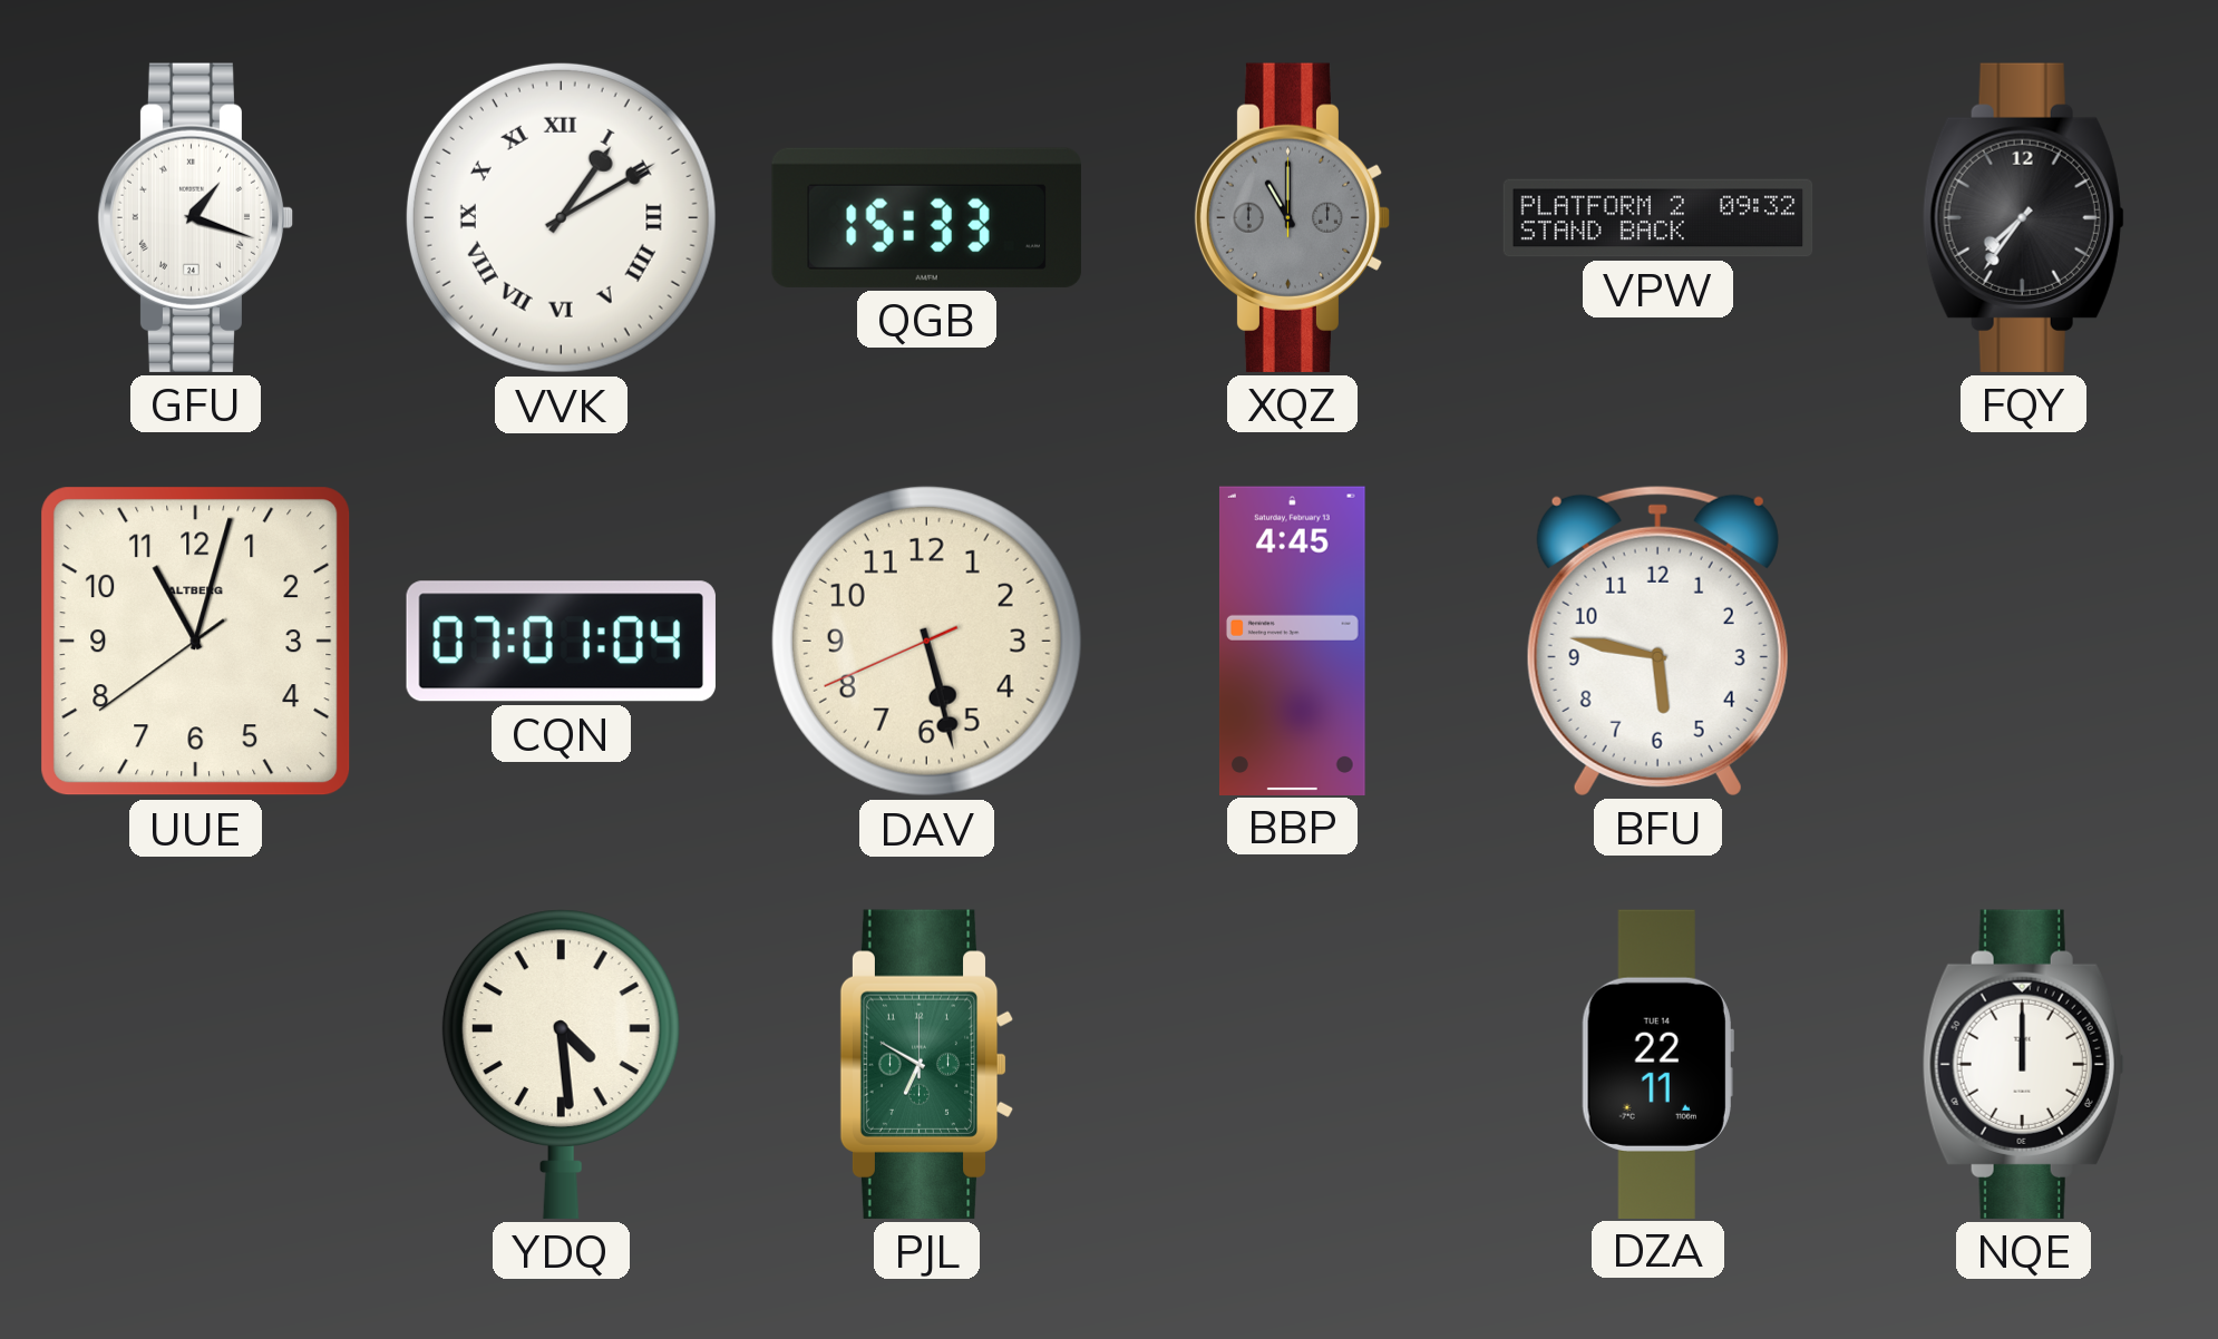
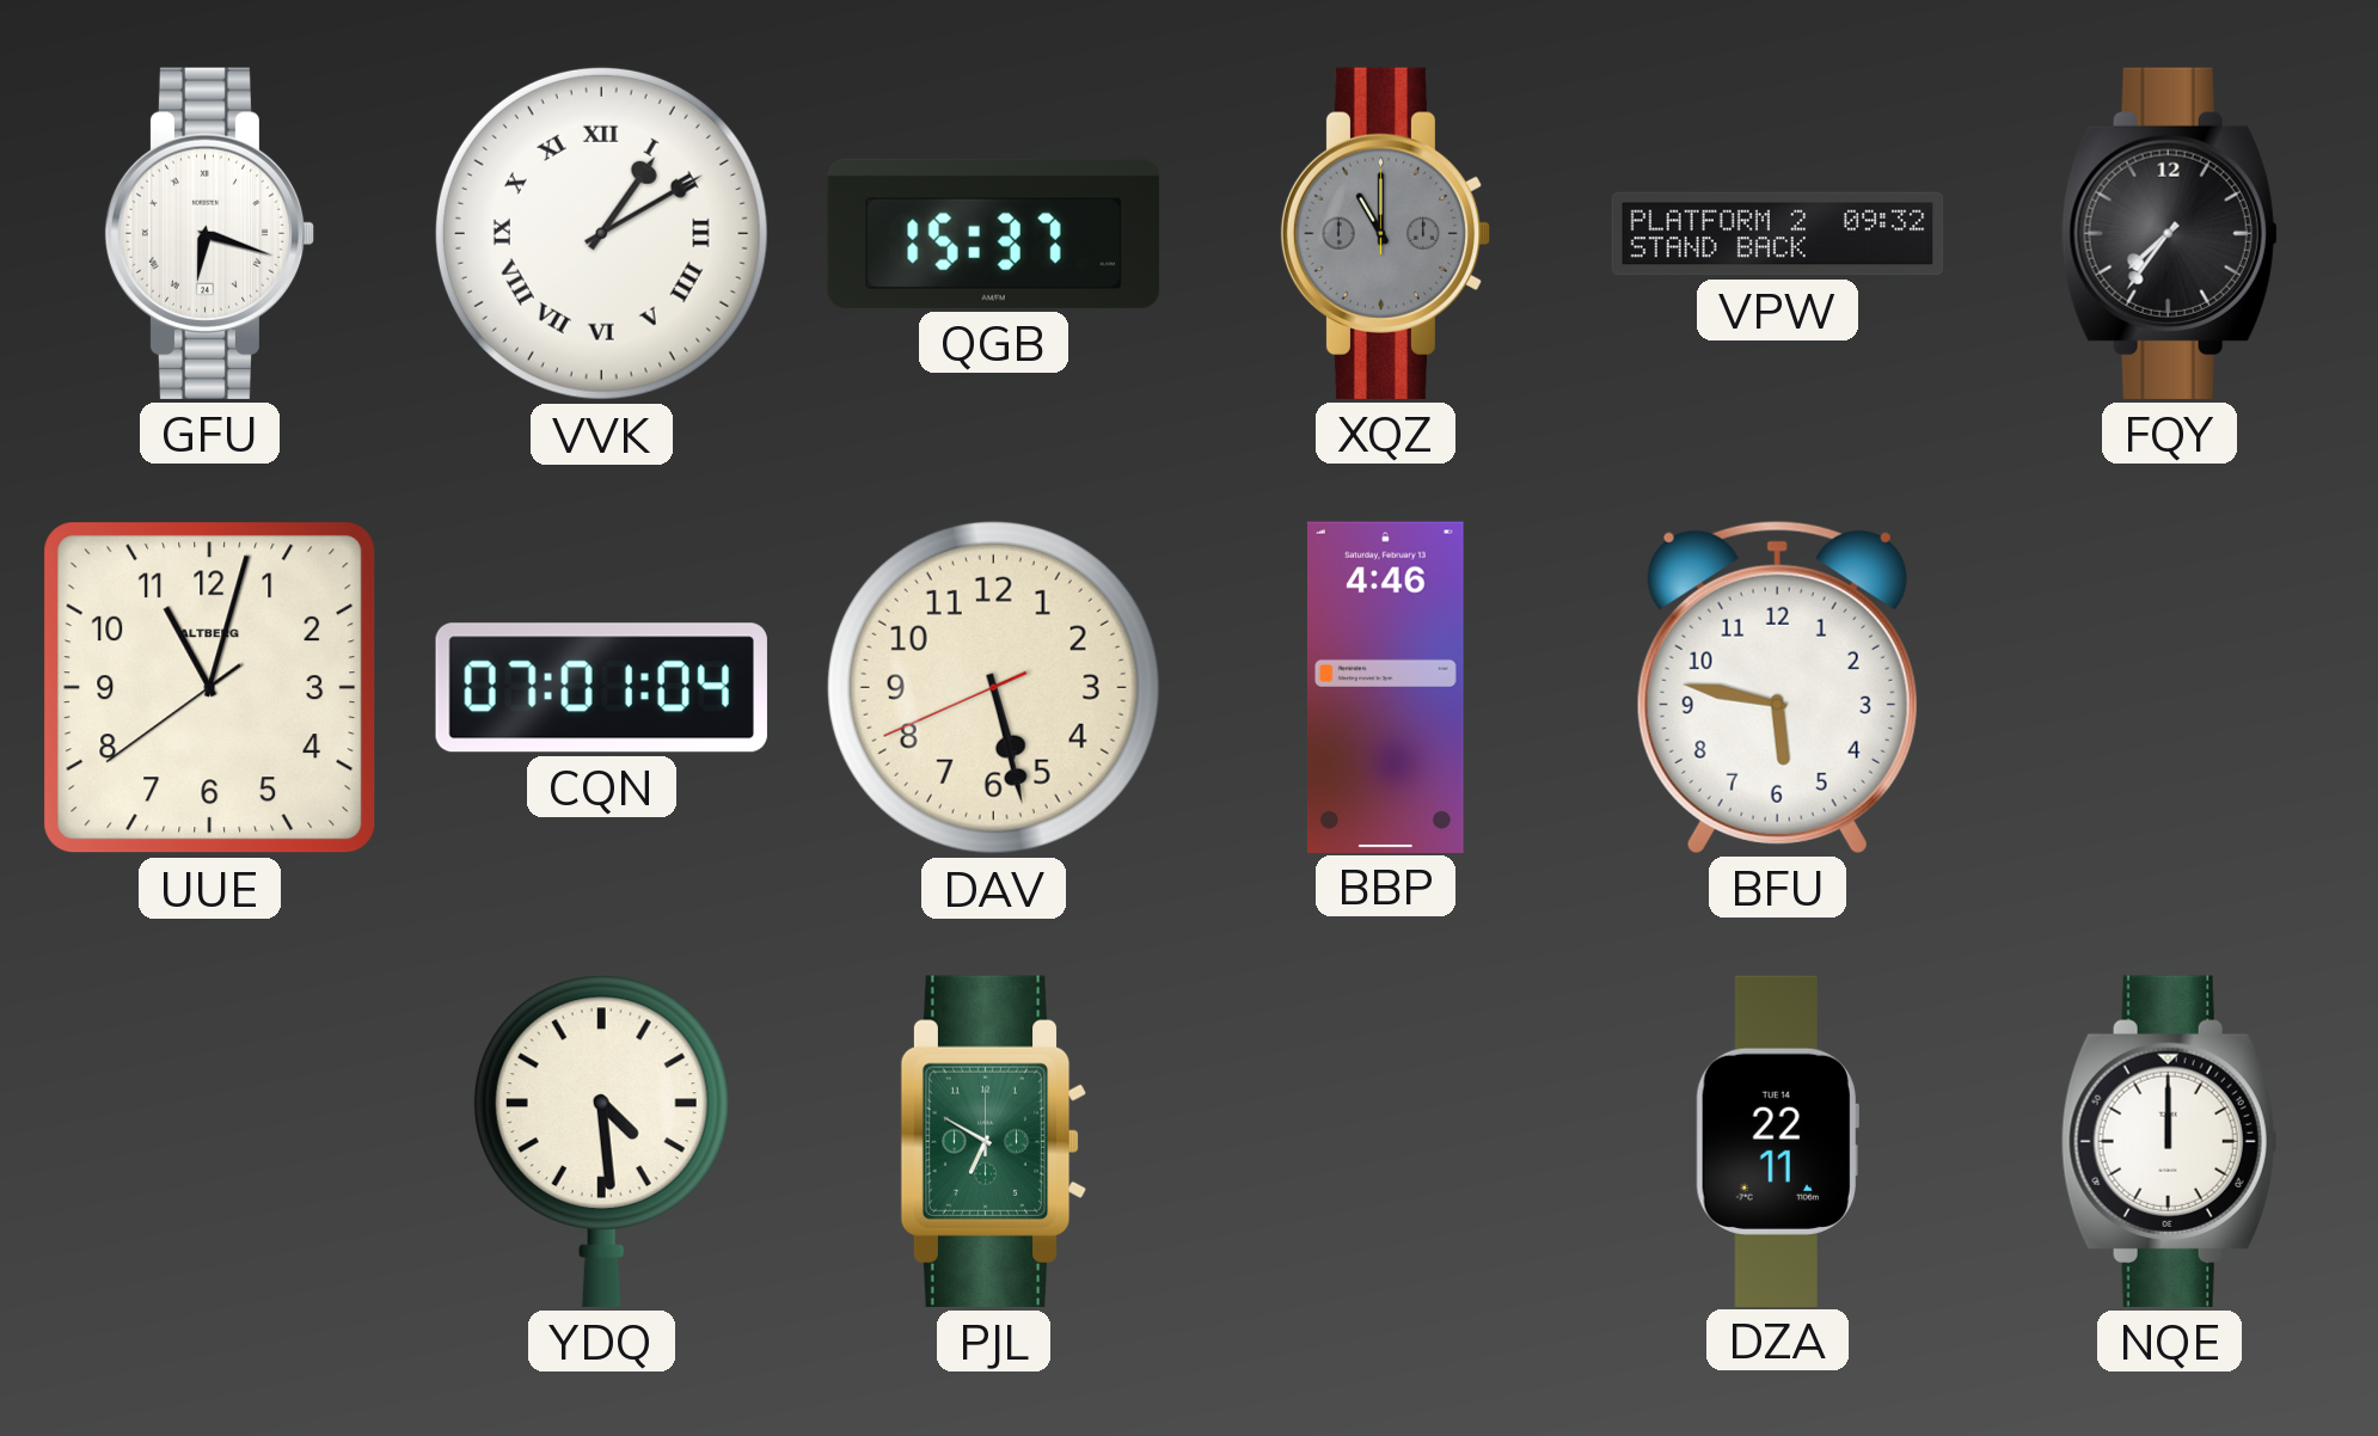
GFU: 1:18 -> 6:18
QGB: 15:33 -> 15:37
BBP: 4:45 -> 4:46
